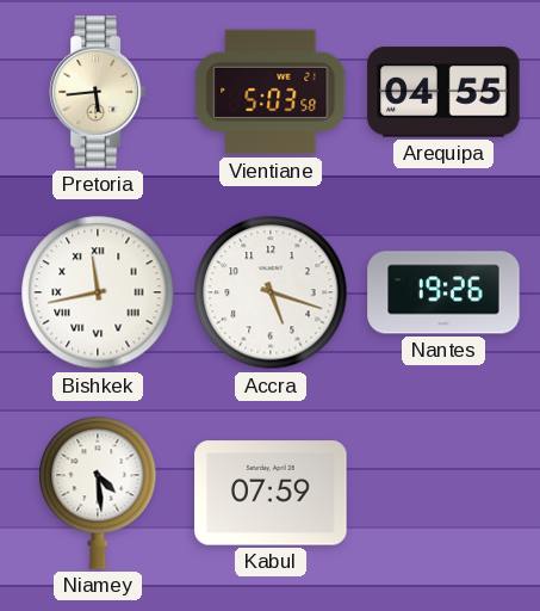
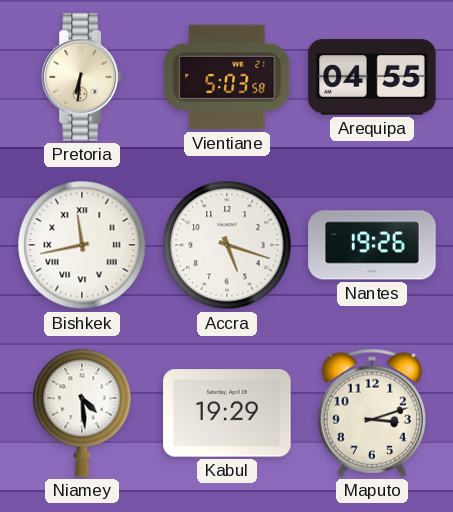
Pretoria: 5:44 -> 6:31
Kabul: 07:59 -> 19:29
Maputo: none -> 3:12
